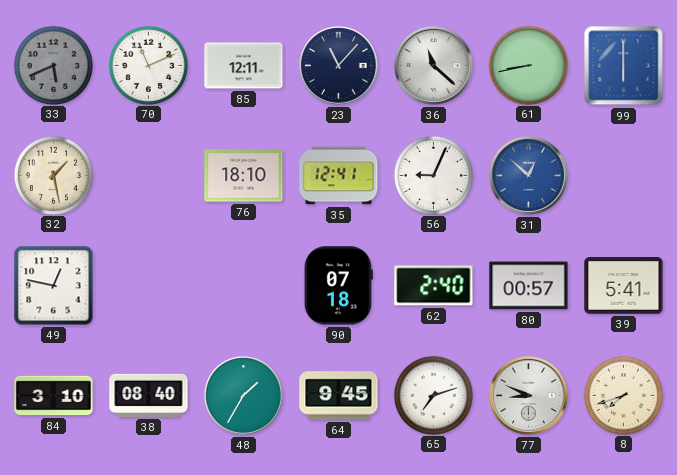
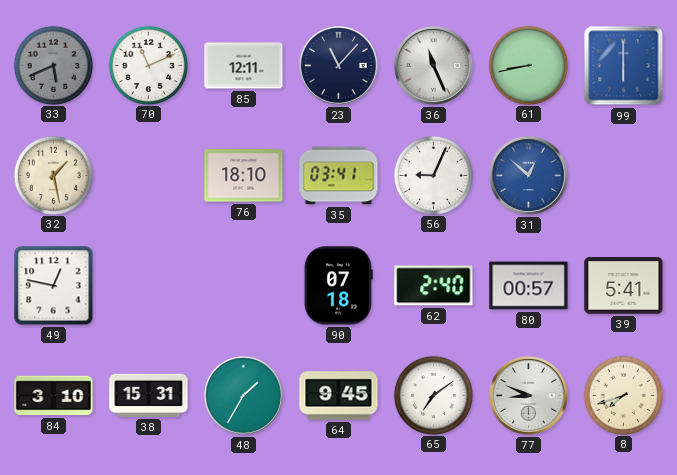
36: 11:22 -> 11:26
35: 12:41 -> 03:41
38: 08:40 -> 15:31
65: 7:12 -> 7:09
